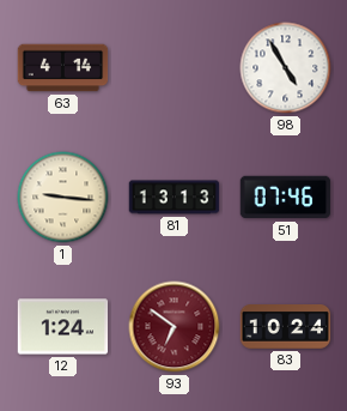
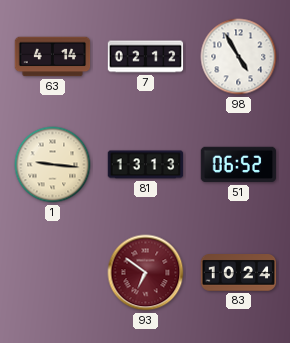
7: none -> 02:12
51: 07:46 -> 06:52
12: 1:24 -> none
